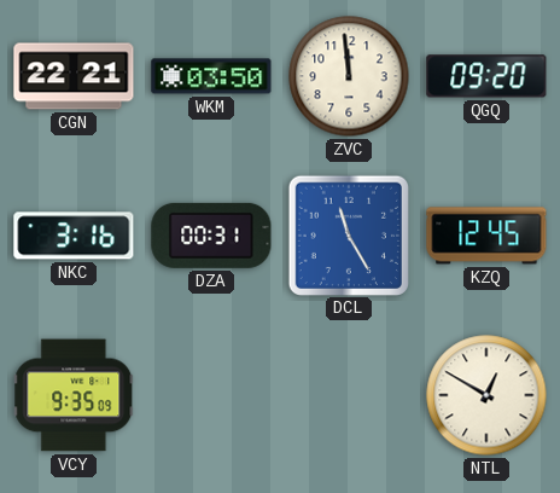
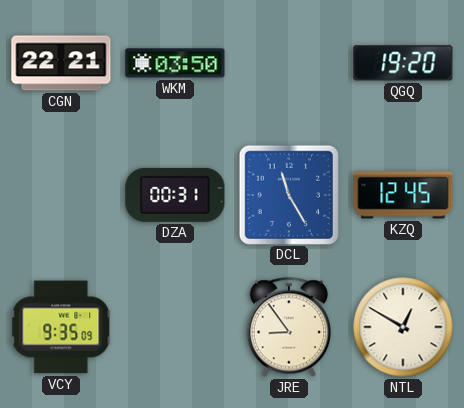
ZVC: 11:59 -> none
QGQ: 09:20 -> 19:20
NKC: 3:16 -> none
JRE: none -> 8:54
